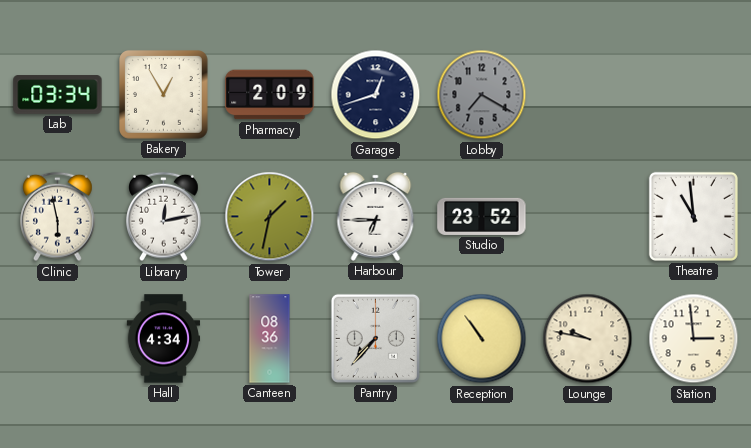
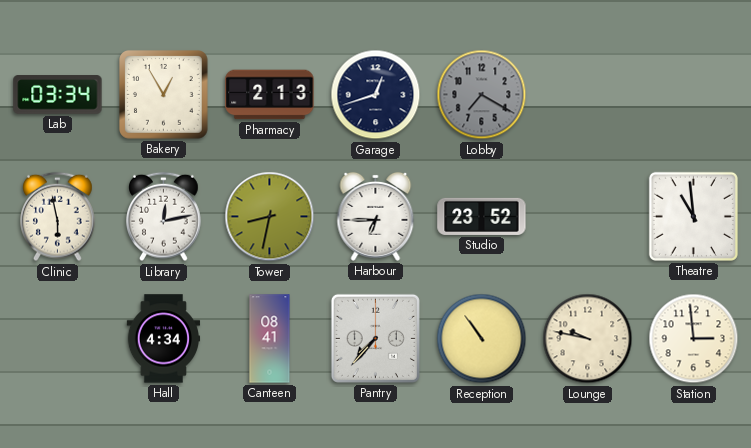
Pharmacy: 2:09 -> 2:13
Tower: 1:32 -> 8:32
Canteen: 08:36 -> 08:41
